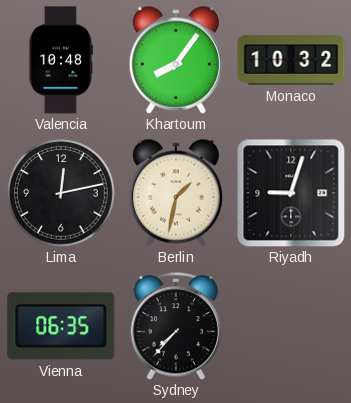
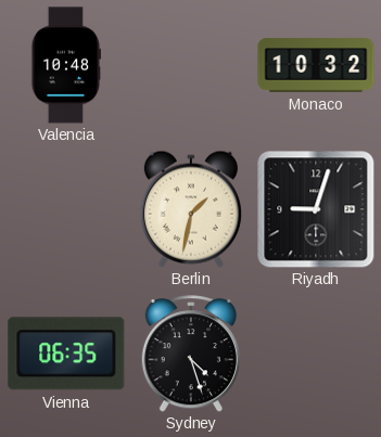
Khartoum: 8:06 -> none
Lima: 12:13 -> none
Sydney: 7:37 -> 4:27
